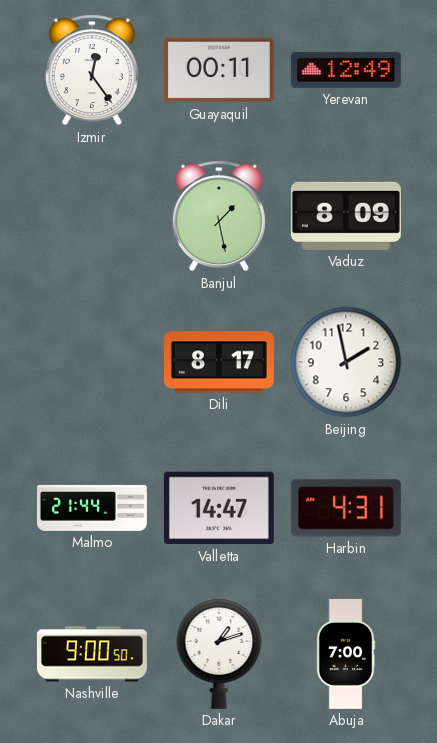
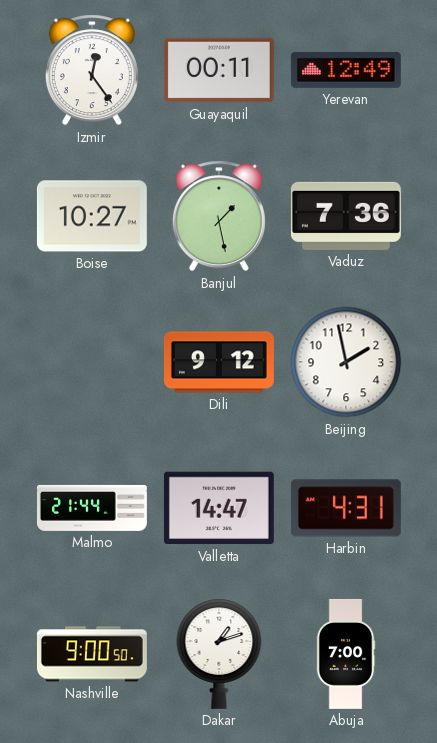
Boise: none -> 10:27
Vaduz: 8:09 -> 7:36
Dili: 8:17 -> 9:12
